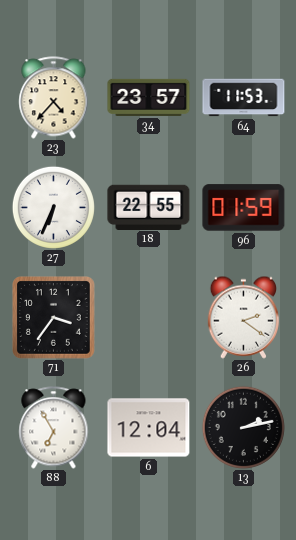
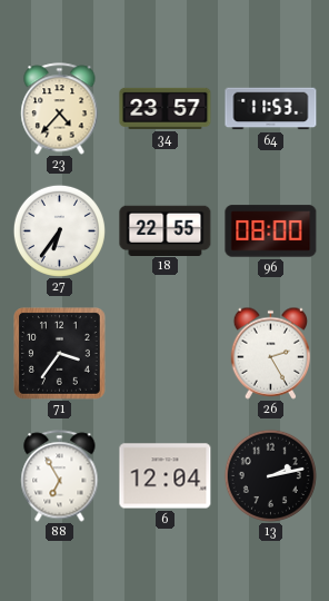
27: 6:34 -> 6:36
96: 01:59 -> 08:00
26: 2:21 -> 2:25
